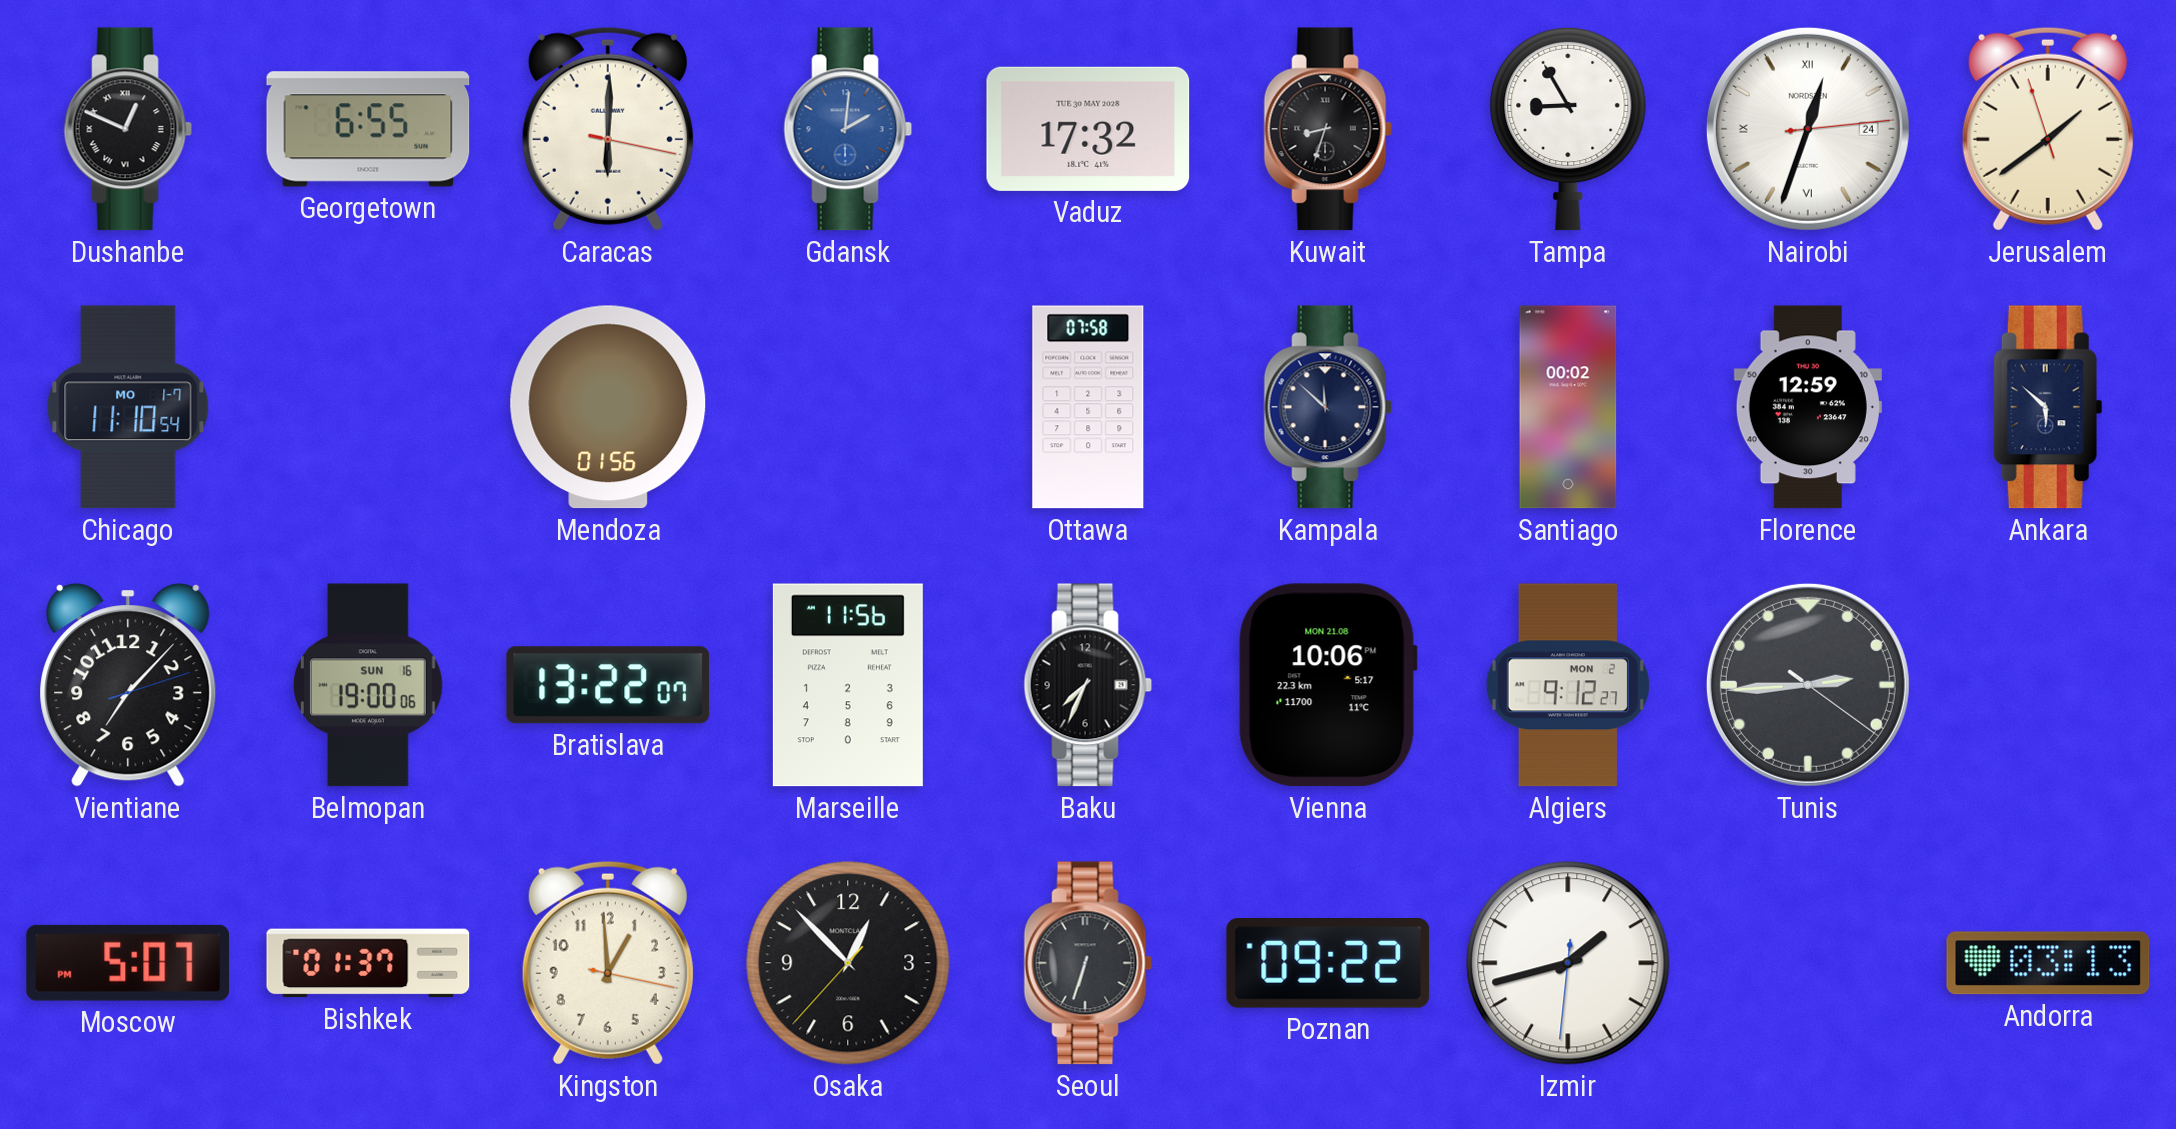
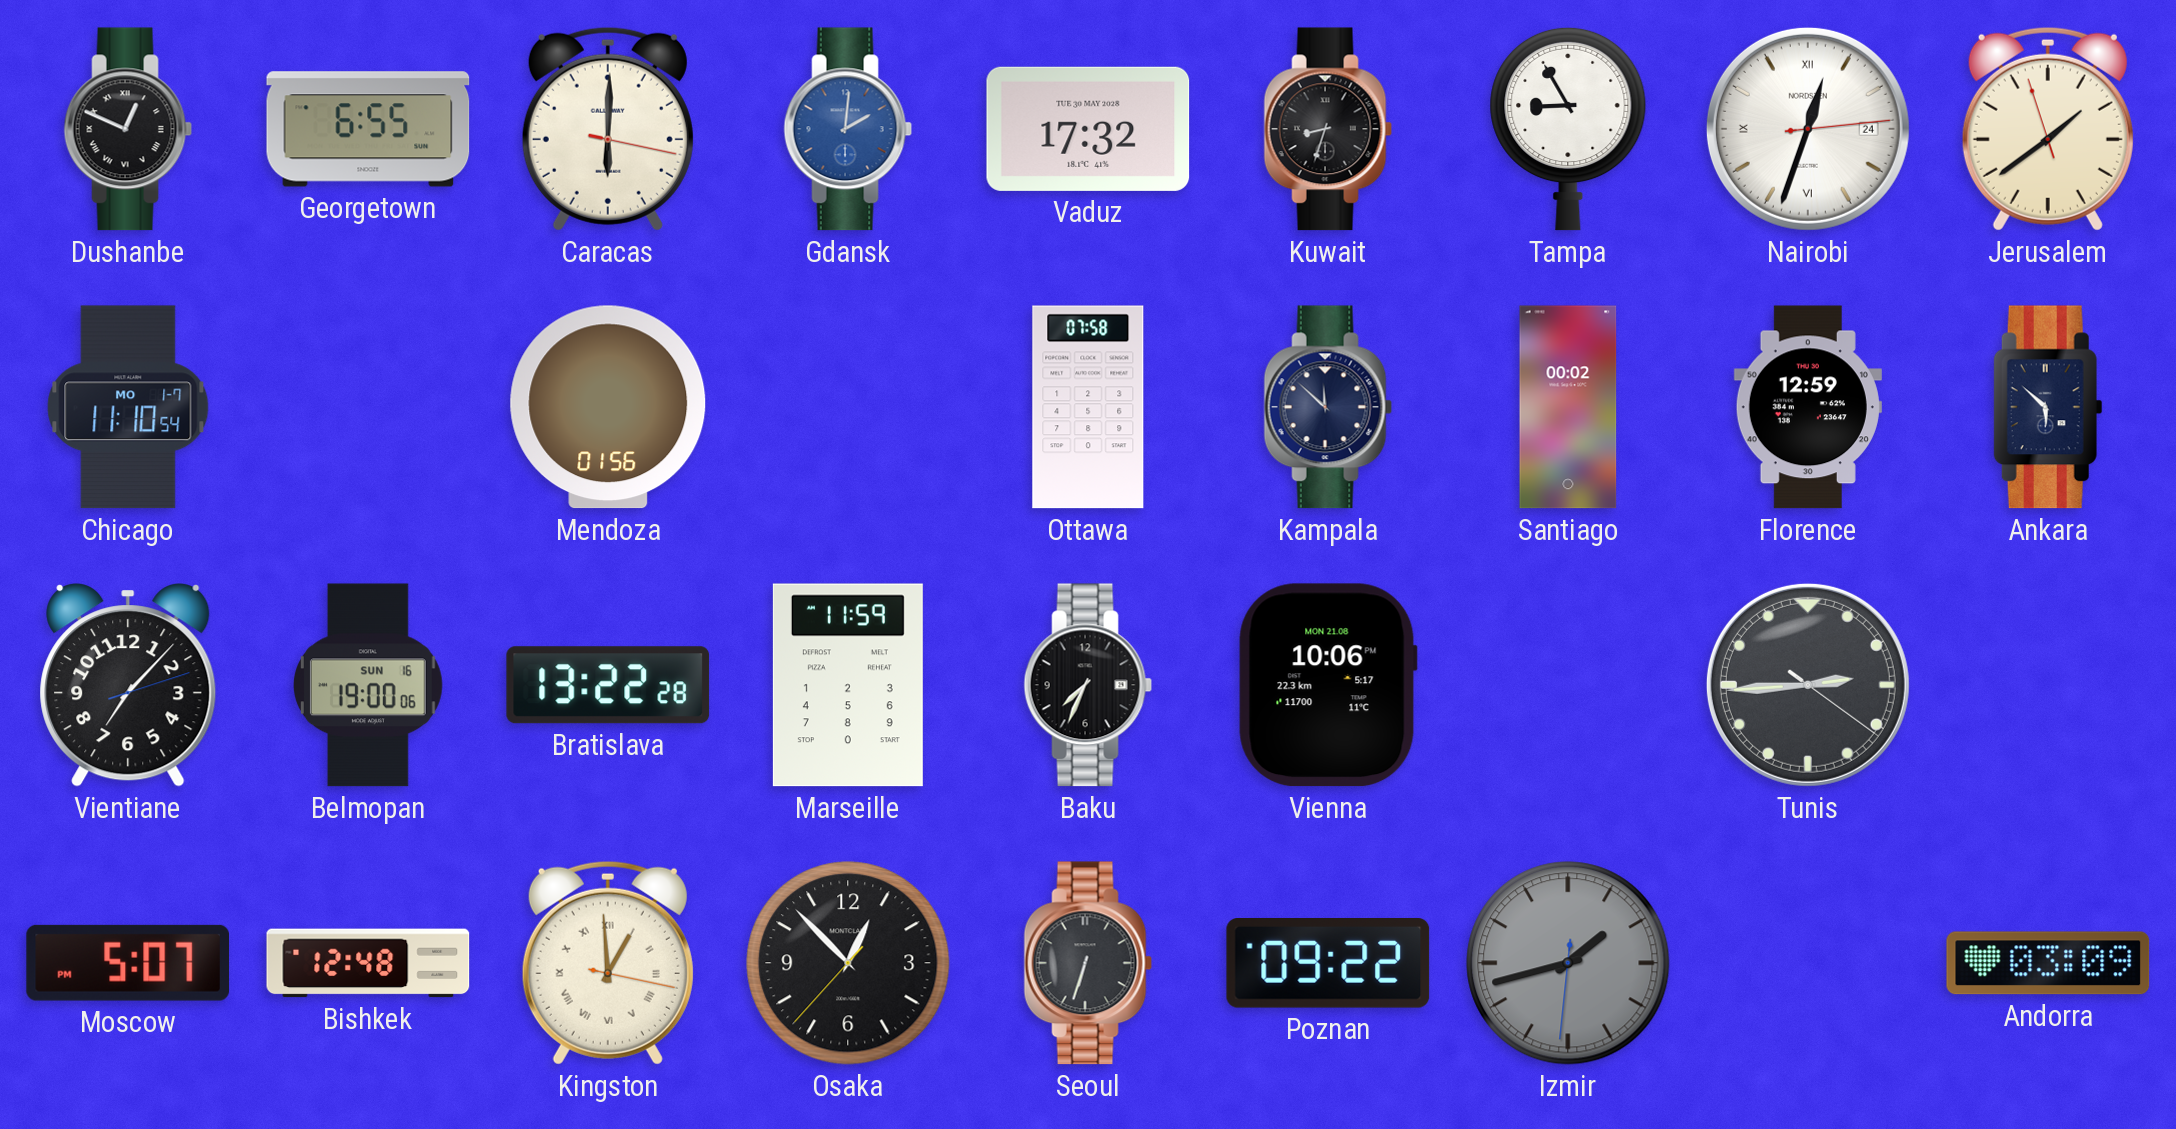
Bratislava: 13:22:07 -> 13:22:28
Marseille: 11:56 -> 11:59
Algiers: 9:12 -> none
Bishkek: 01:37 -> 12:48
Kingston numerals: Arabic -> Roman
Izmir dial: white -> grey
Andorra: 03:13 -> 03:09
